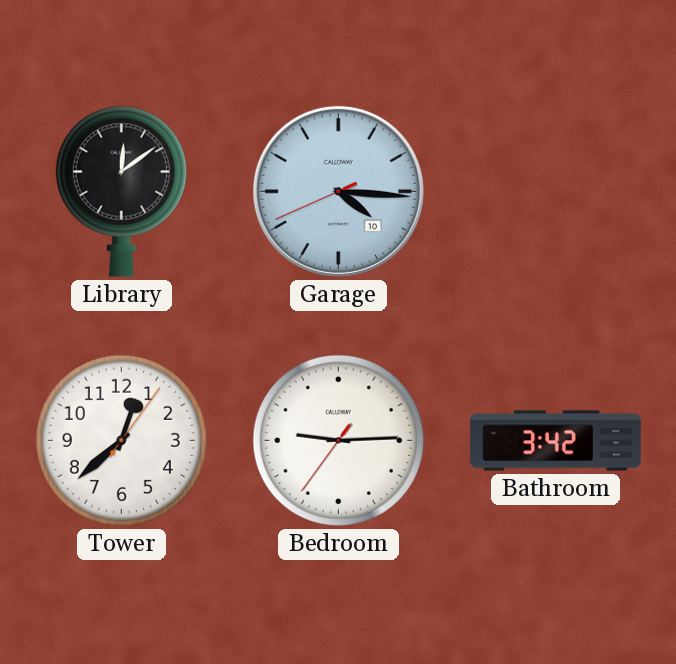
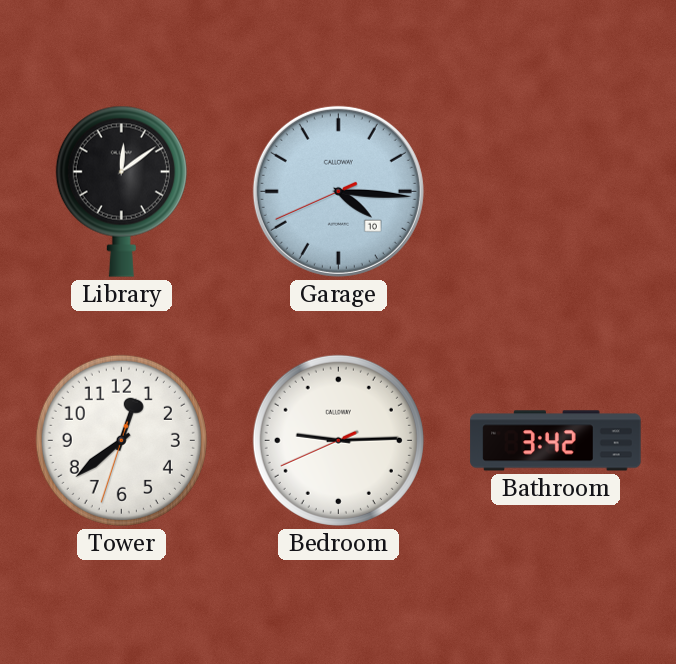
Tower: 12:38:06 -> 12:38:33
Bedroom: 9:14:36 -> 9:14:41
